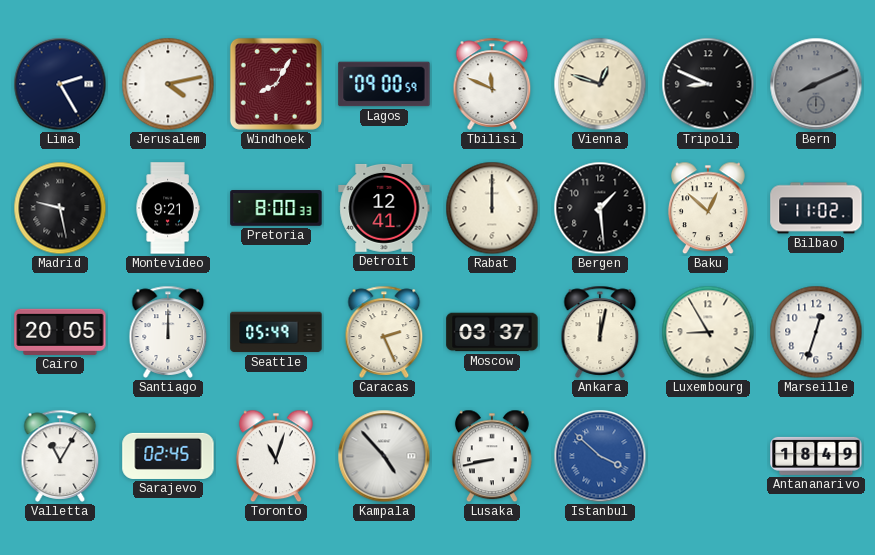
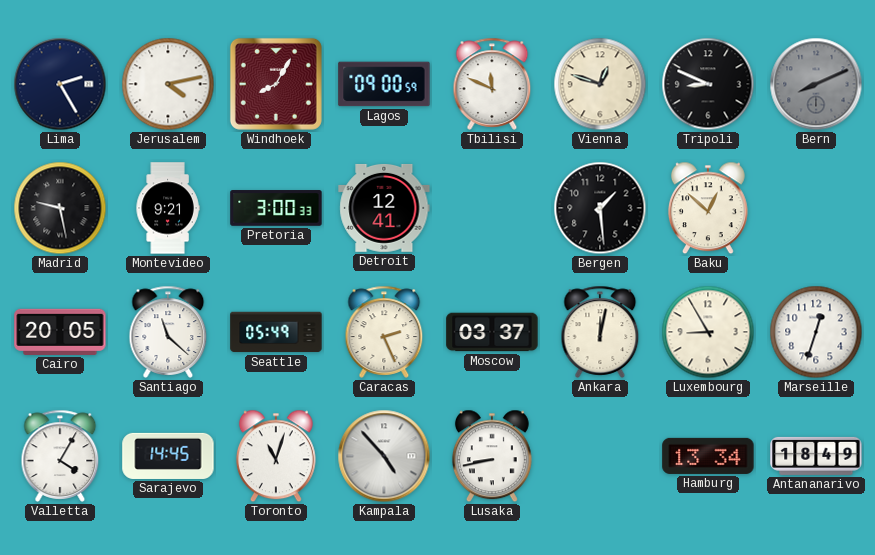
Pretoria: 8:00 -> 3:00
Rabat: 12:00 -> none
Bilbao: 11:02 -> none
Santiago: 12:00 -> 11:22
Valletta: 11:05 -> 4:05
Sarajevo: 02:45 -> 14:45
Istanbul: 3:52 -> none
Hamburg: none -> 13:34
